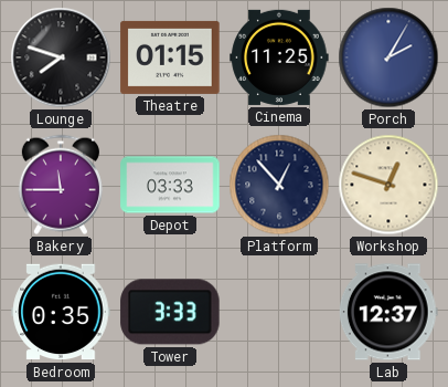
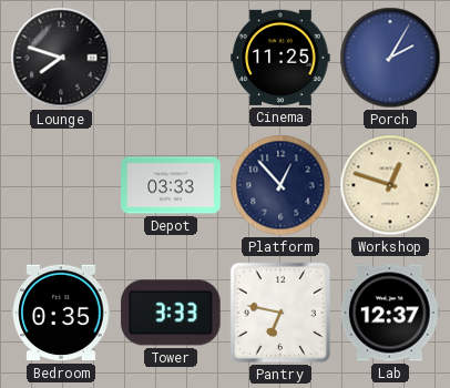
Theatre: 01:15 -> none
Bakery: 11:45 -> none
Pantry: none -> 6:47
